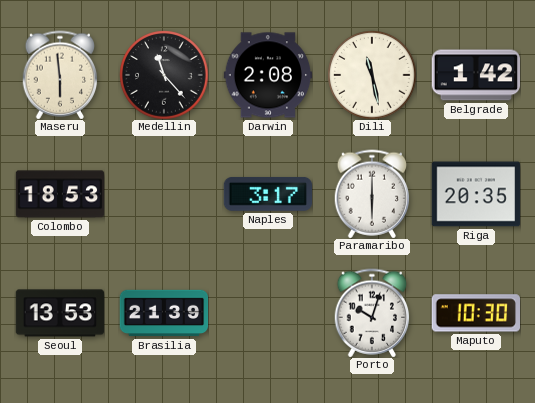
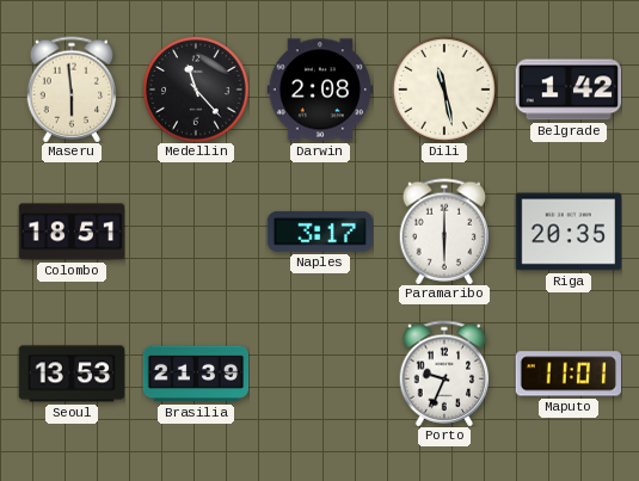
Colombo: 18:53 -> 18:51
Porto: 10:03 -> 9:34
Maputo: 10:30 -> 11:01
